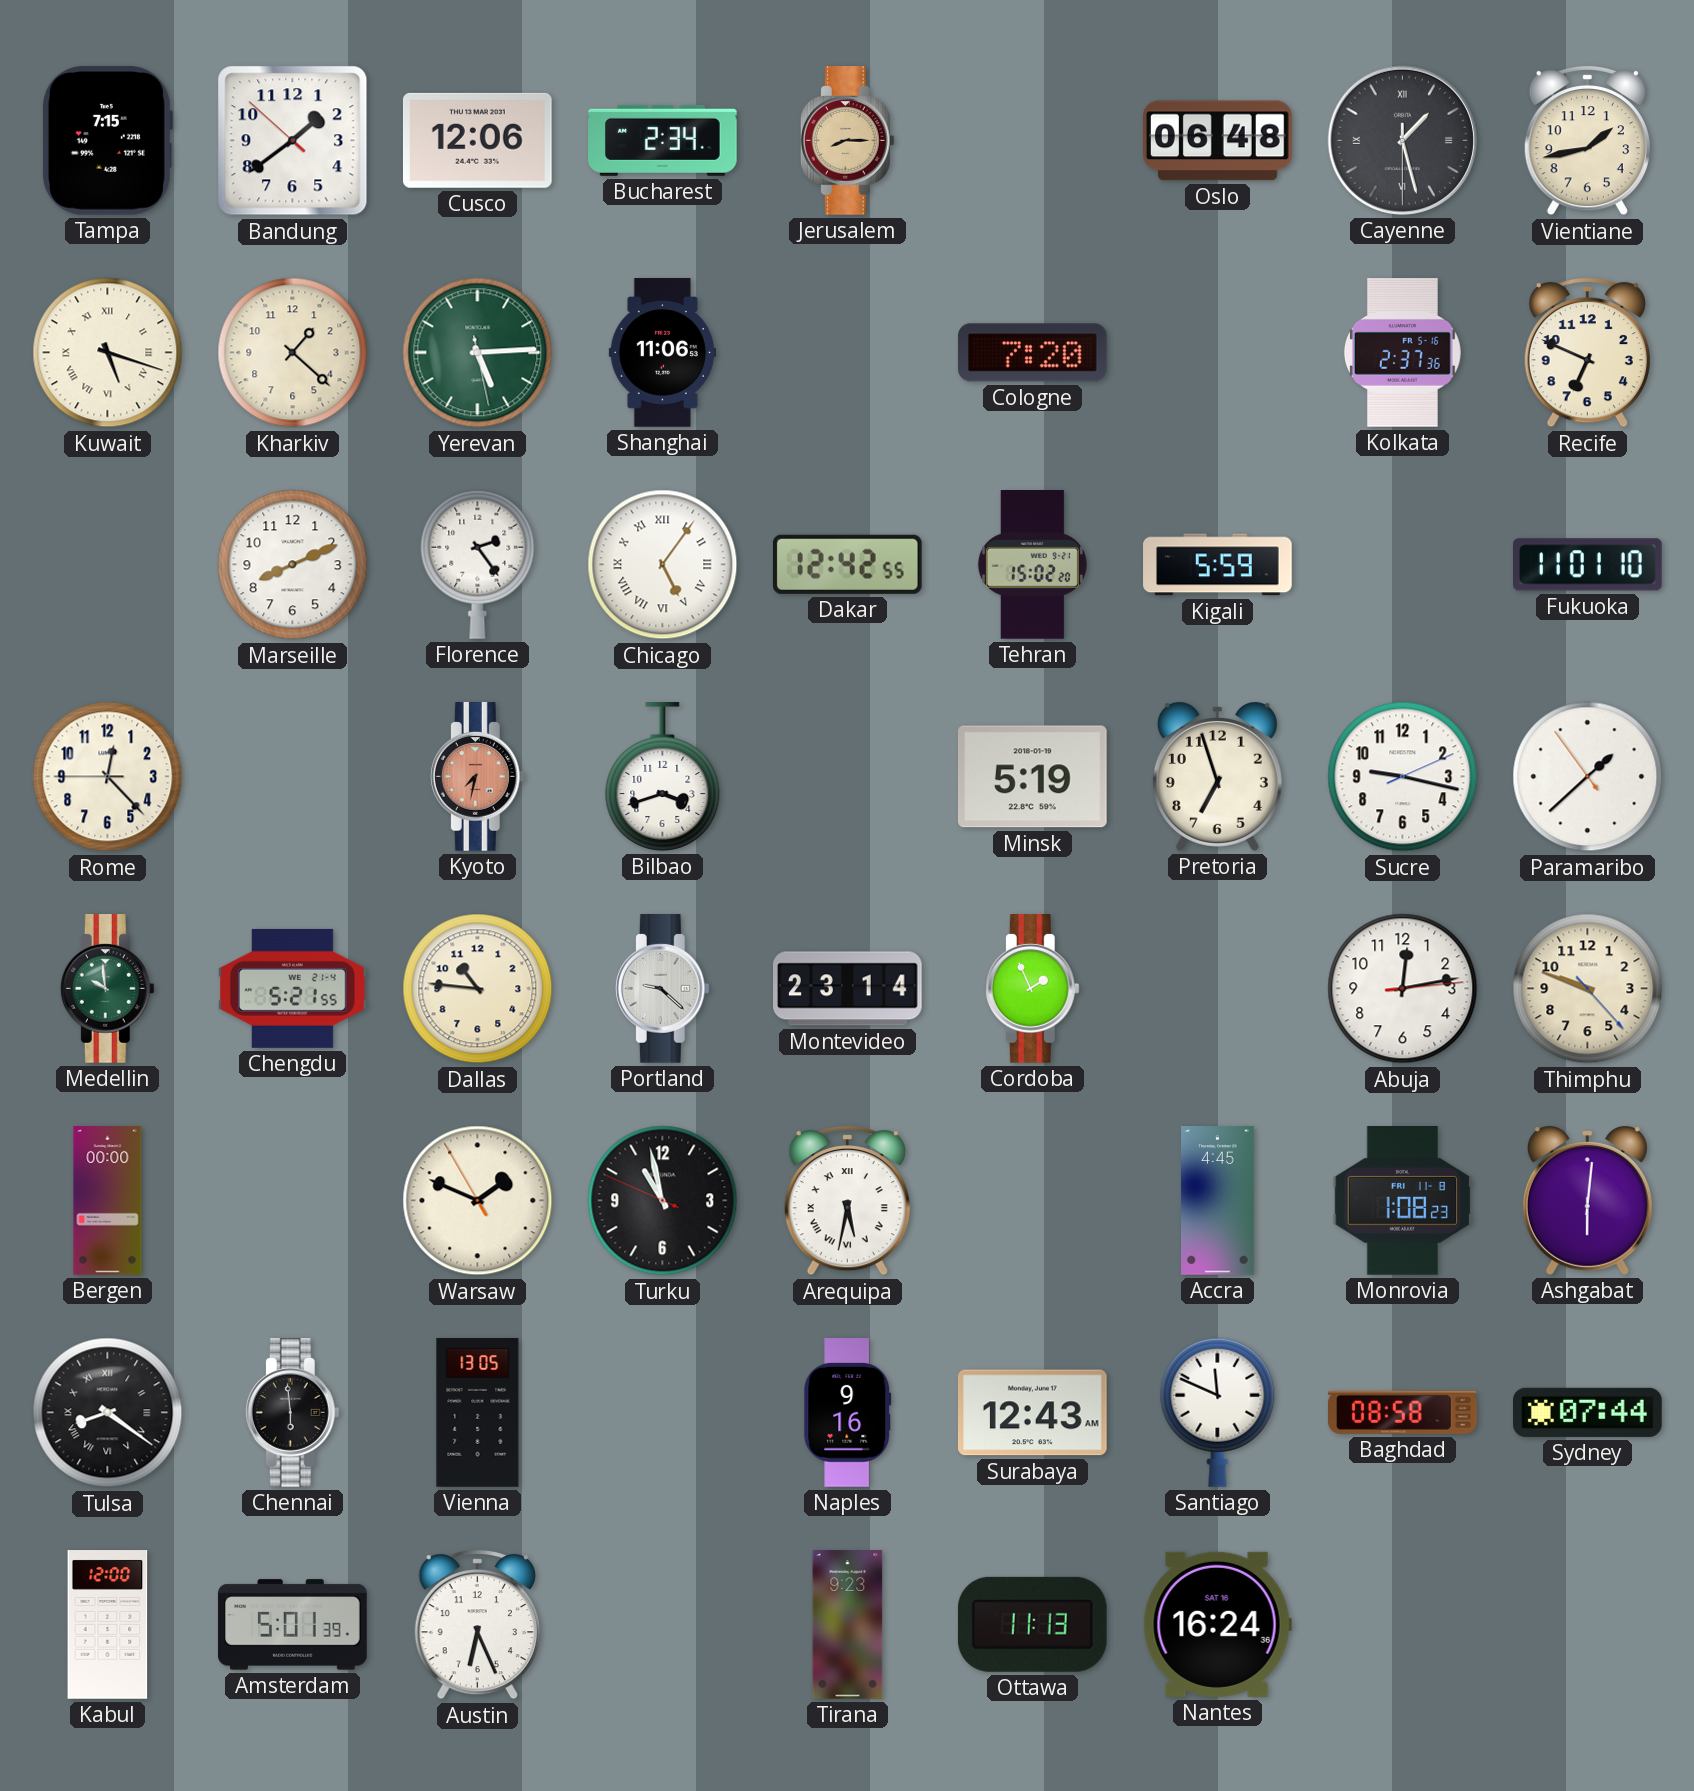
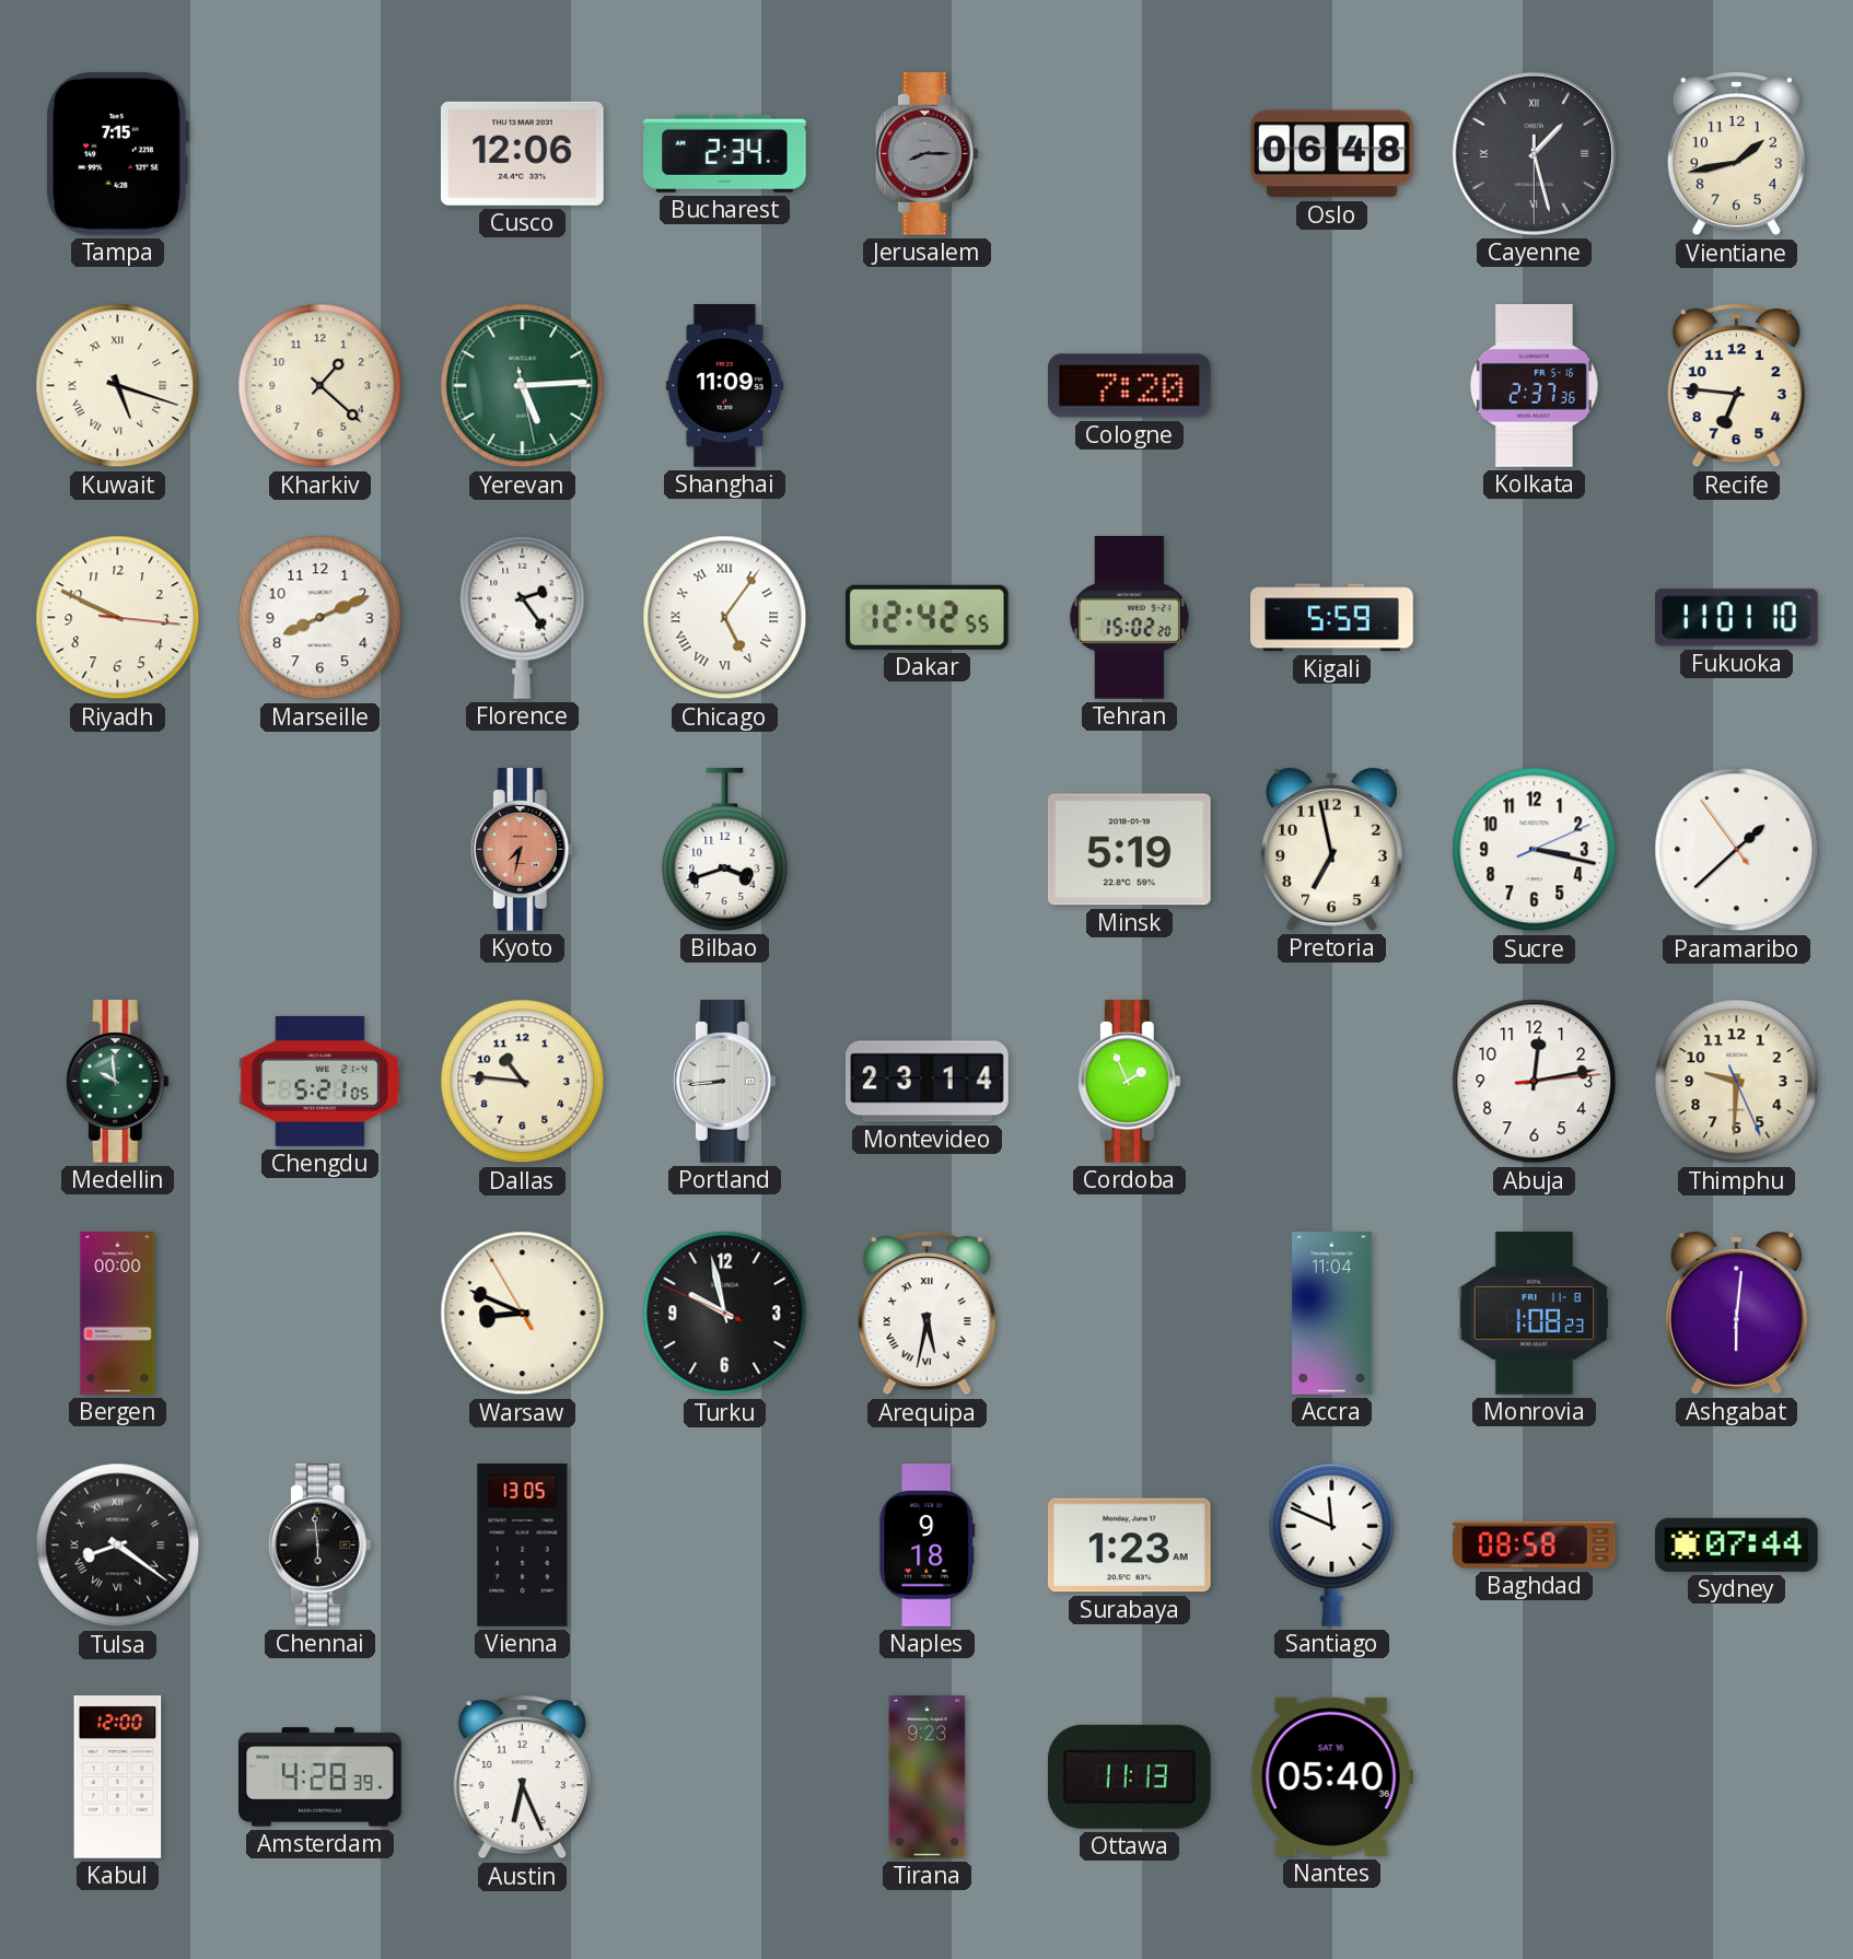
Bandung: 1:38 -> none
Jerusalem dial: champagne -> grey
Shanghai: 11:06 -> 11:09
Recife: 6:49 -> 6:46
Riyadh: none -> 9:49
Rome: 12:22 -> none
Pretoria: 6:57 -> 6:58
Sucre: 9:17 -> 3:17
Chengdu: 5:21:55 -> 5:21:05
Portland: 9:22 -> 8:44
Thimphu: 9:48 -> 9:30
Warsaw: 1:48 -> 8:48
Turku: 10:57 -> 9:57
Accra: 4:45 -> 11:04
Naples: 9:16 -> 9:18
Surabaya: 12:43 -> 1:23
Amsterdam: 5:01 -> 4:28
Nantes: 16:24 -> 05:40
